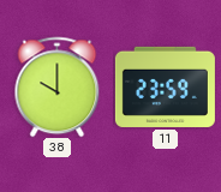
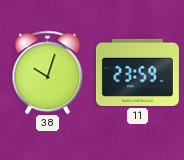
38: 10:00 -> 10:03
